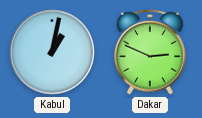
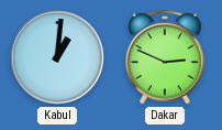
Kabul: 1:02 -> 1:01
